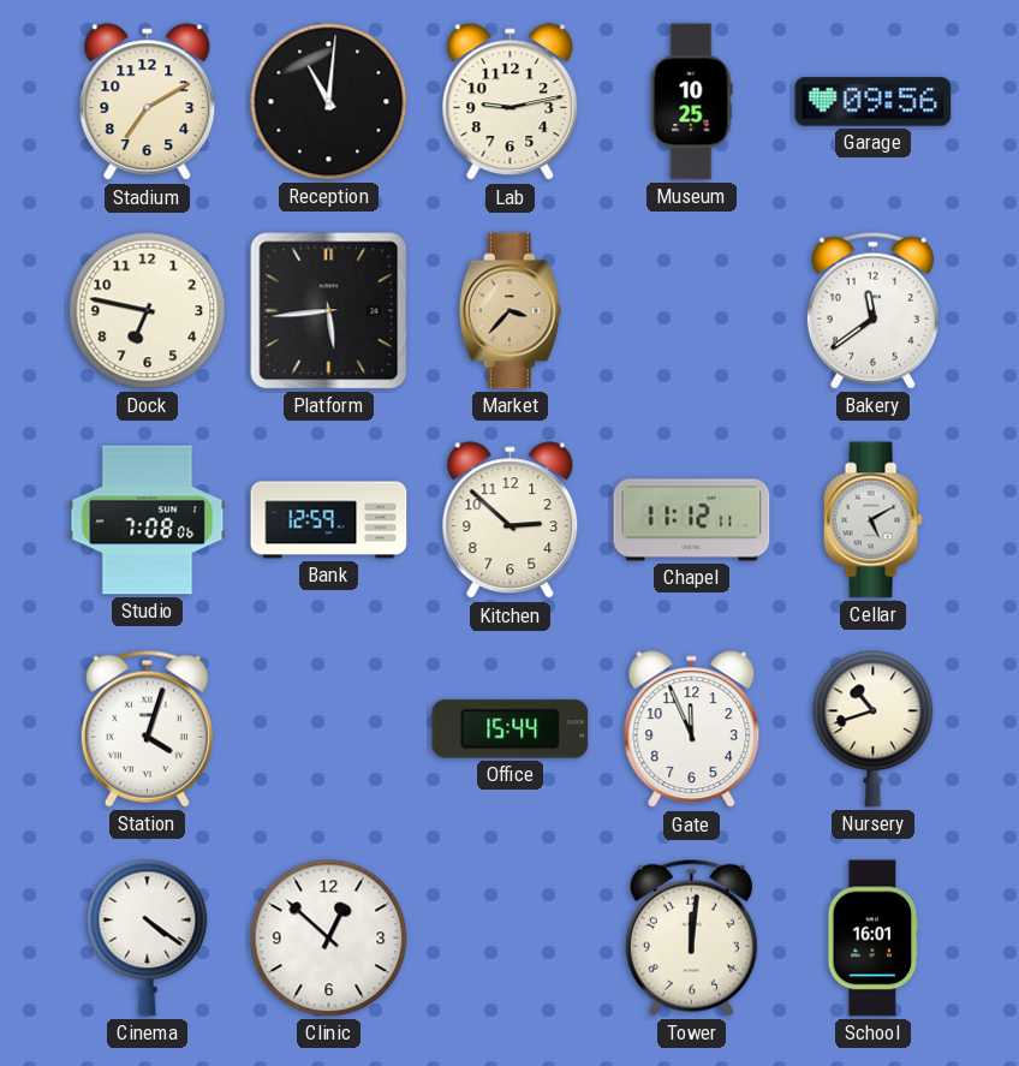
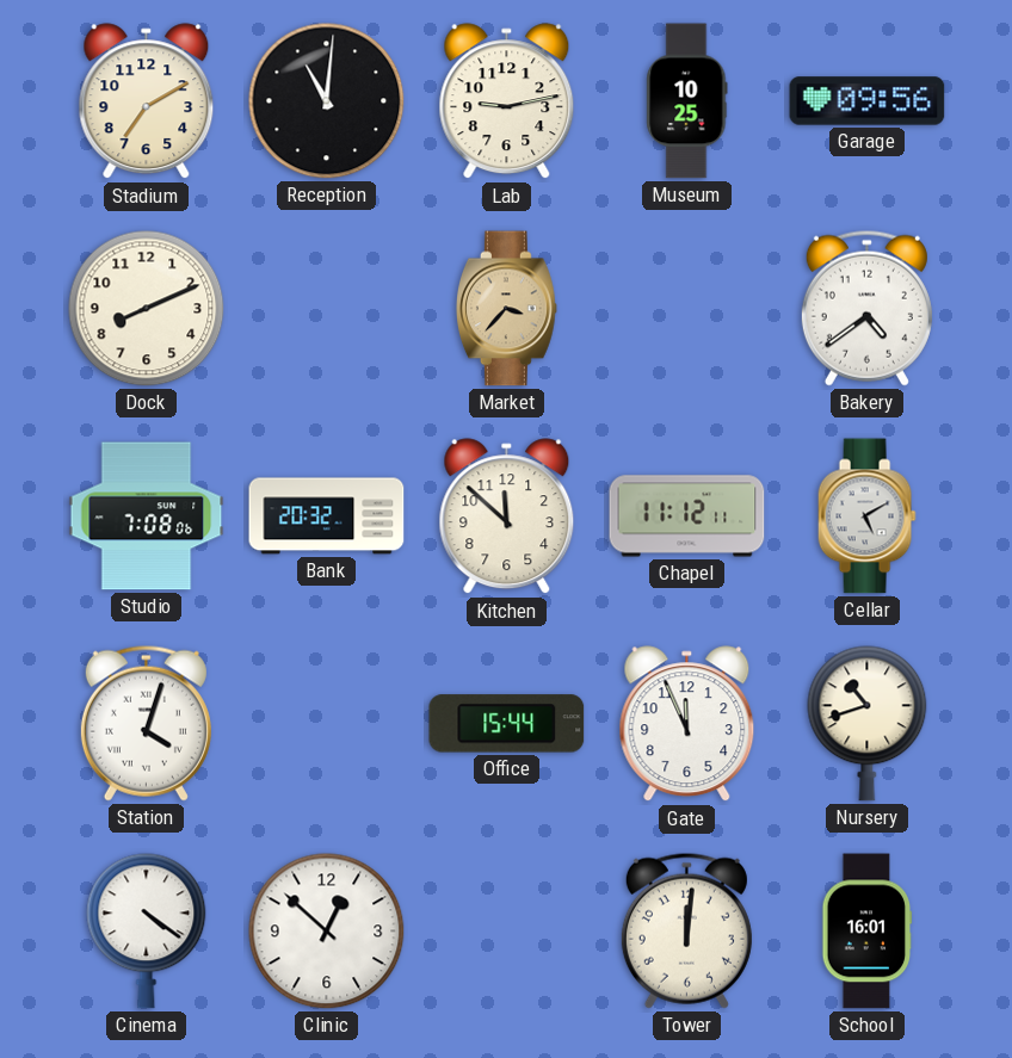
Dock: 6:47 -> 8:11
Platform: 5:44 -> none
Bakery: 11:39 -> 4:39
Bank: 12:59 -> 20:32
Kitchen: 2:52 -> 11:52
